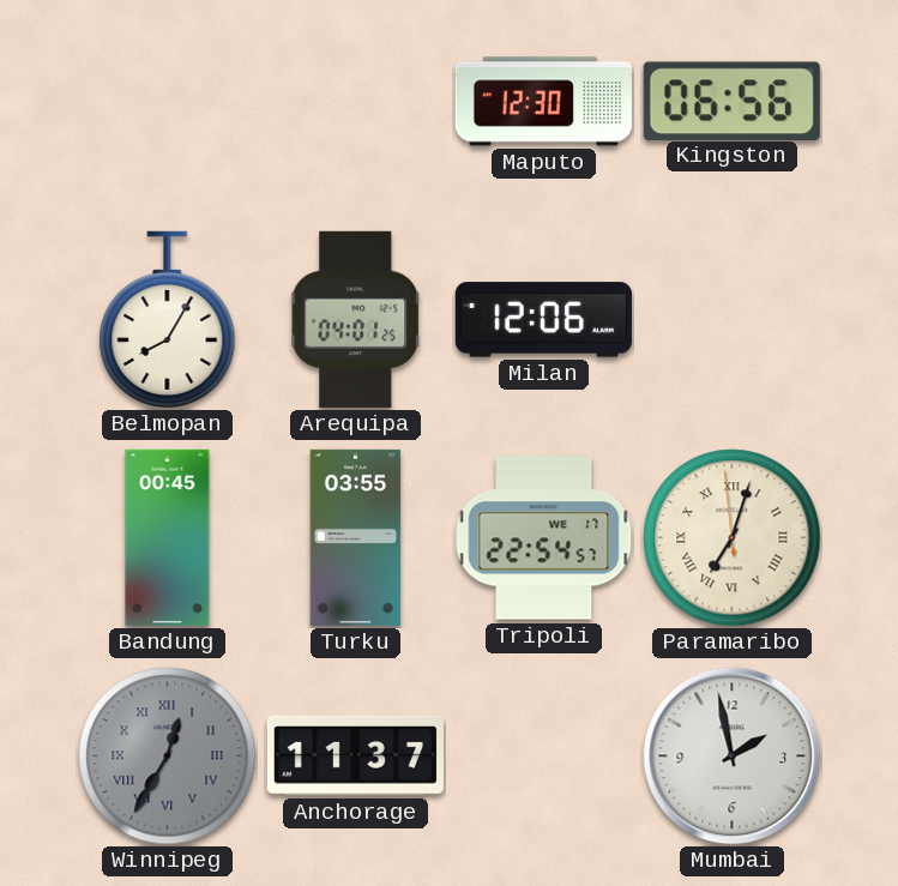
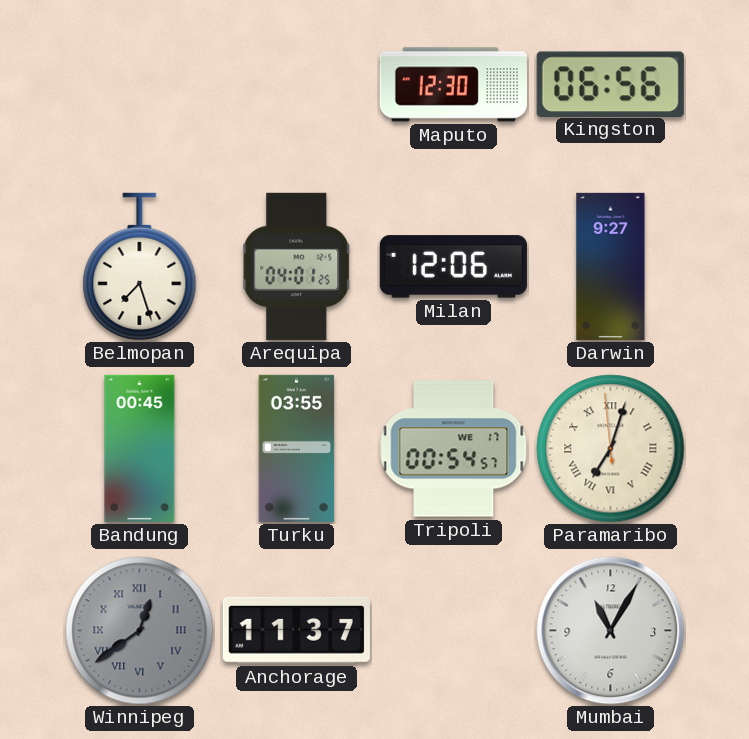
Belmopan: 8:05 -> 7:27
Darwin: none -> 9:27
Tripoli: 22:54 -> 00:54
Winnipeg: 12:35 -> 12:39
Mumbai: 1:58 -> 11:05
